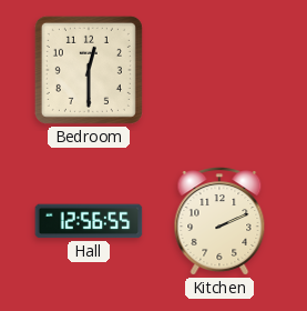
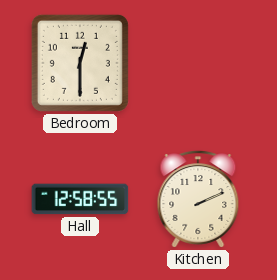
Hall: 12:56 -> 12:58
